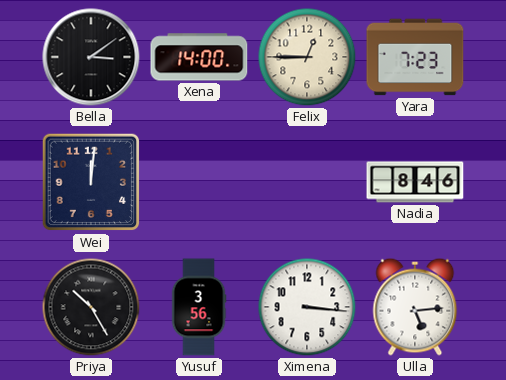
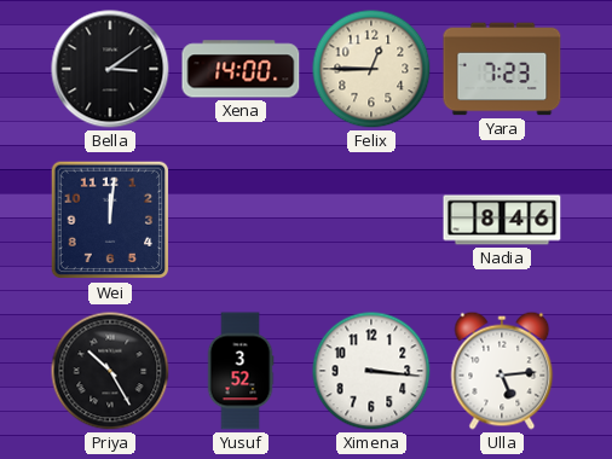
Yusuf: 3:56 -> 3:52
